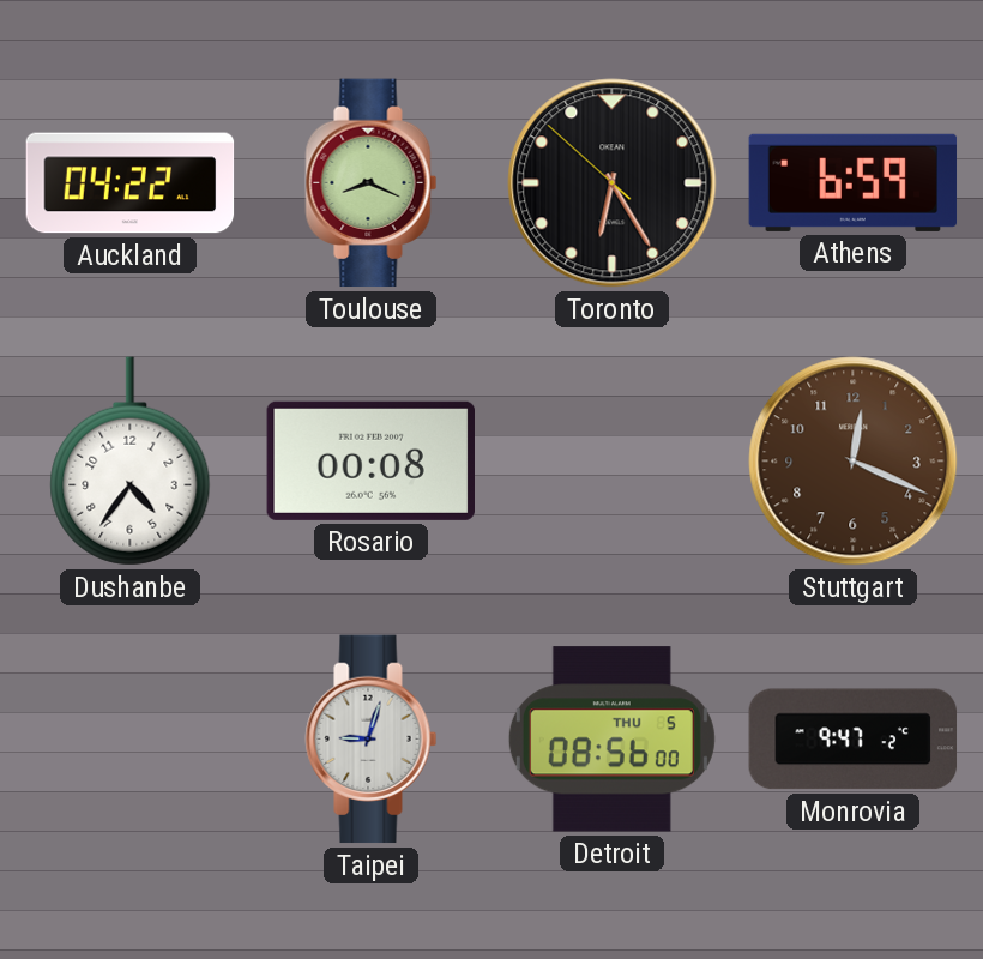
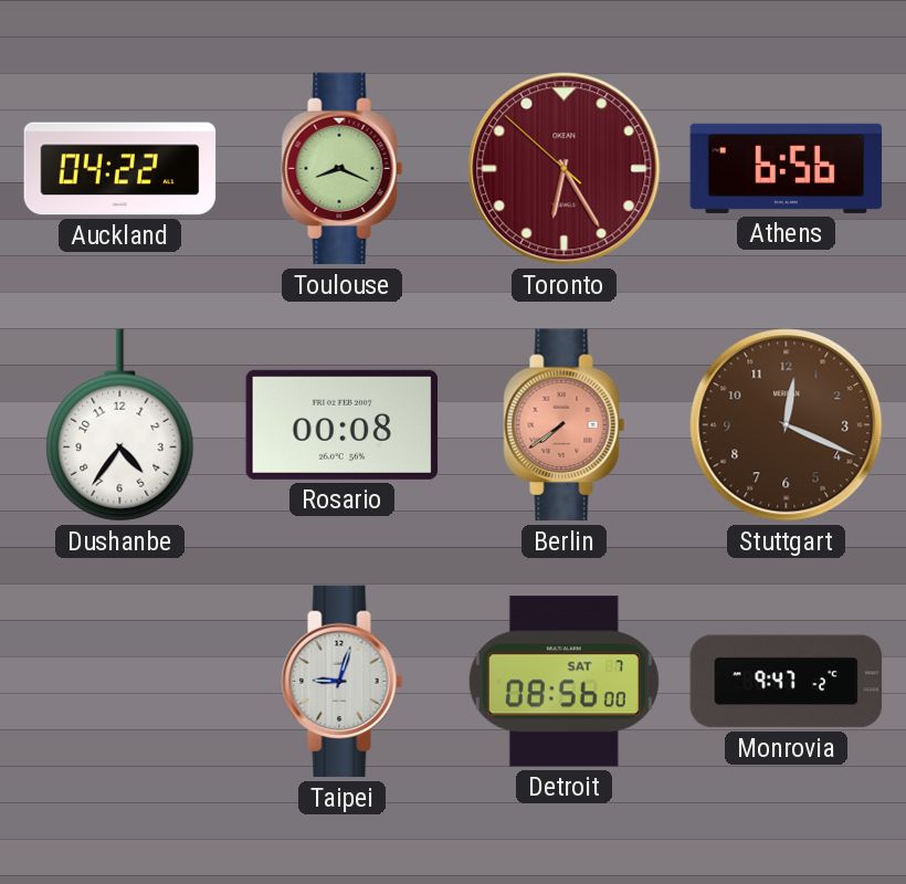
Toronto dial: black -> burgundy
Athens: 6:59 -> 6:56
Berlin: none -> 7:39
Detroit date: THU 5 -> SAT 7
